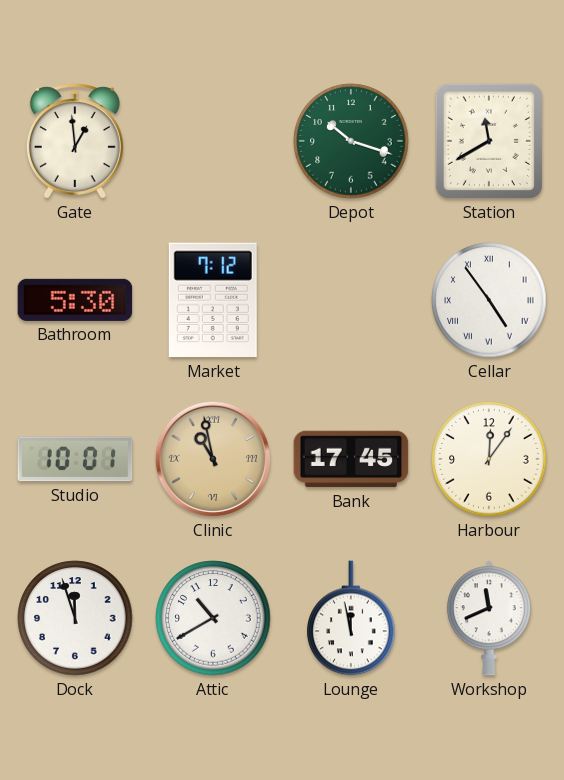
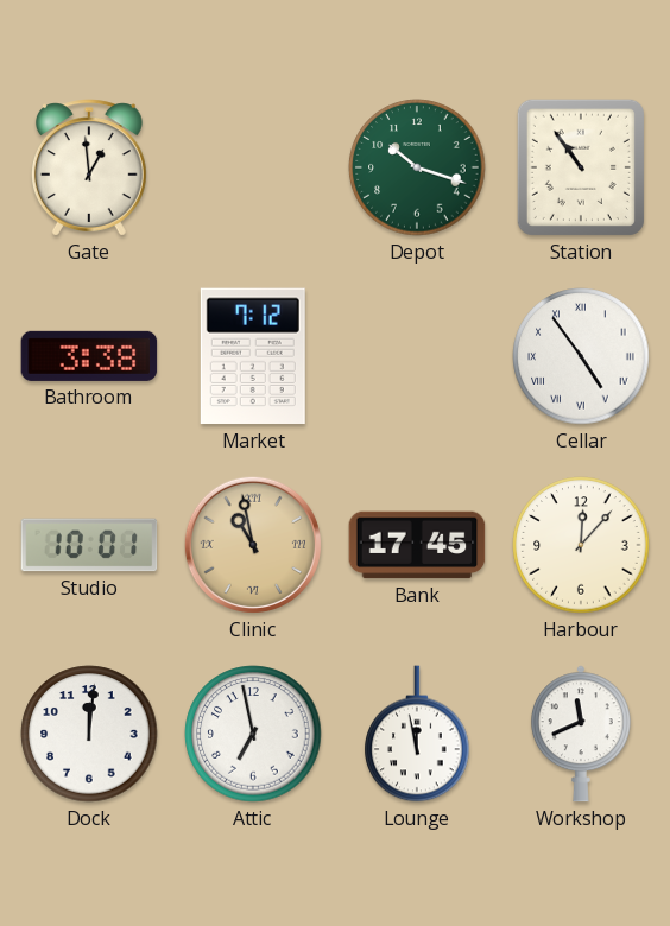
Station: 11:40 -> 10:54
Bathroom: 5:30 -> 3:38
Harbour: 12:06 -> 12:07
Dock: 11:57 -> 12:01
Attic: 10:40 -> 6:58
